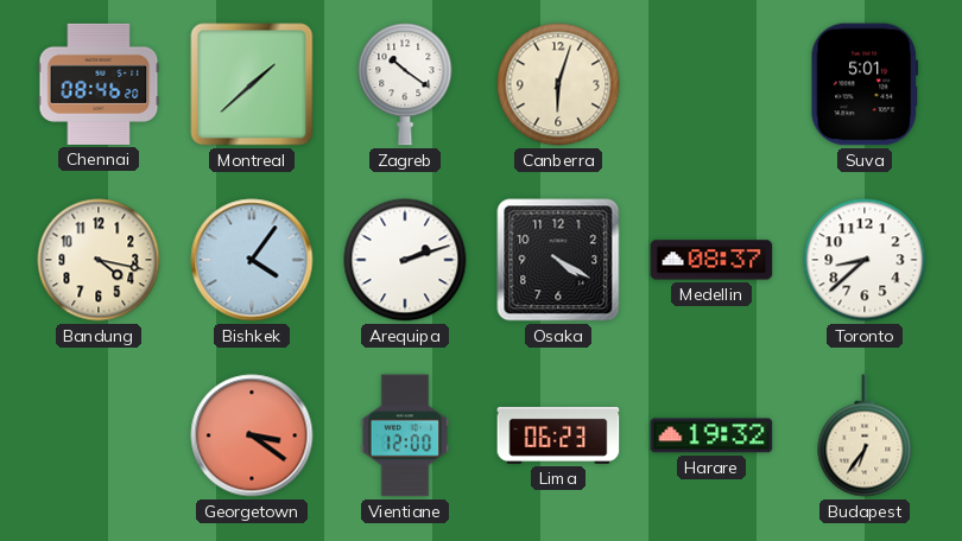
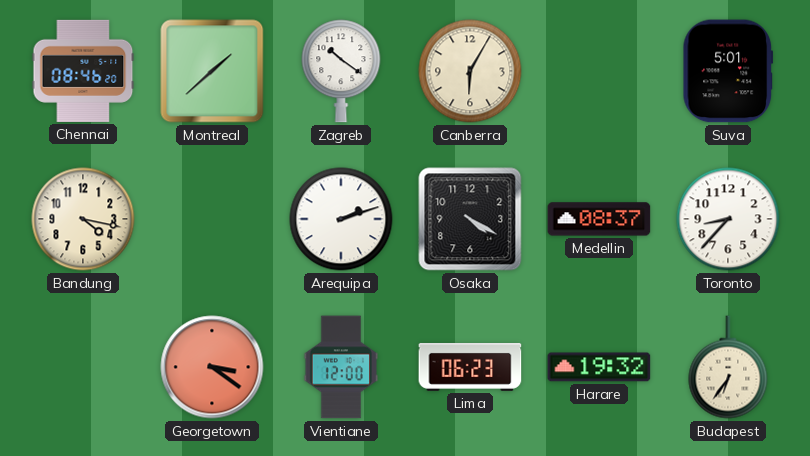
Canberra: 6:03 -> 6:05
Bishkek: 4:06 -> none
Toronto: 8:38 -> 8:37
